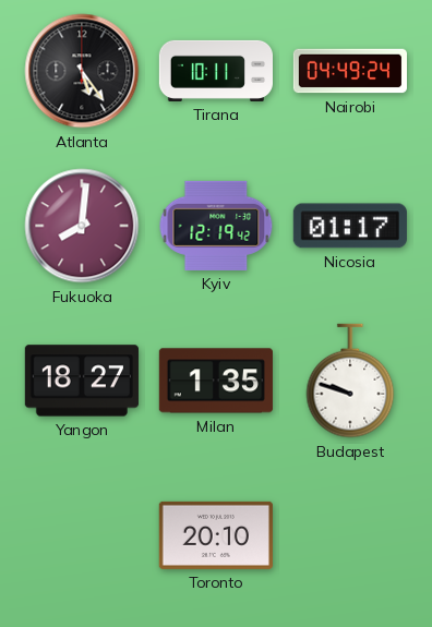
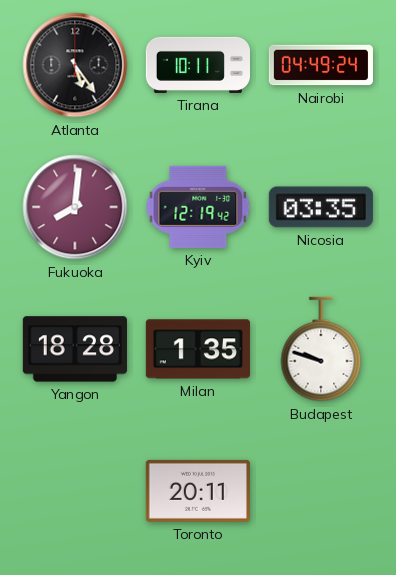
Nicosia: 01:17 -> 03:35
Yangon: 18:27 -> 18:28
Toronto: 20:10 -> 20:11
